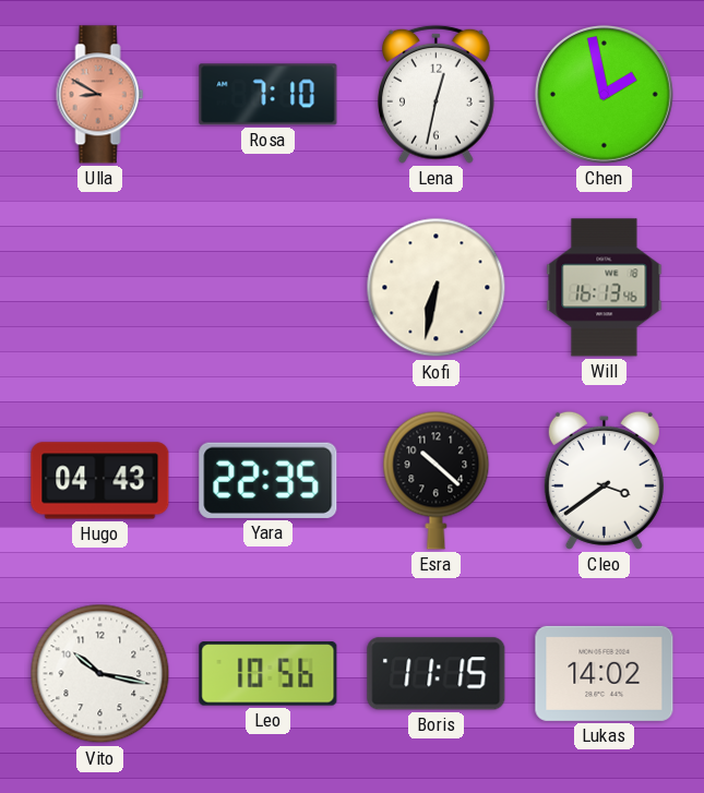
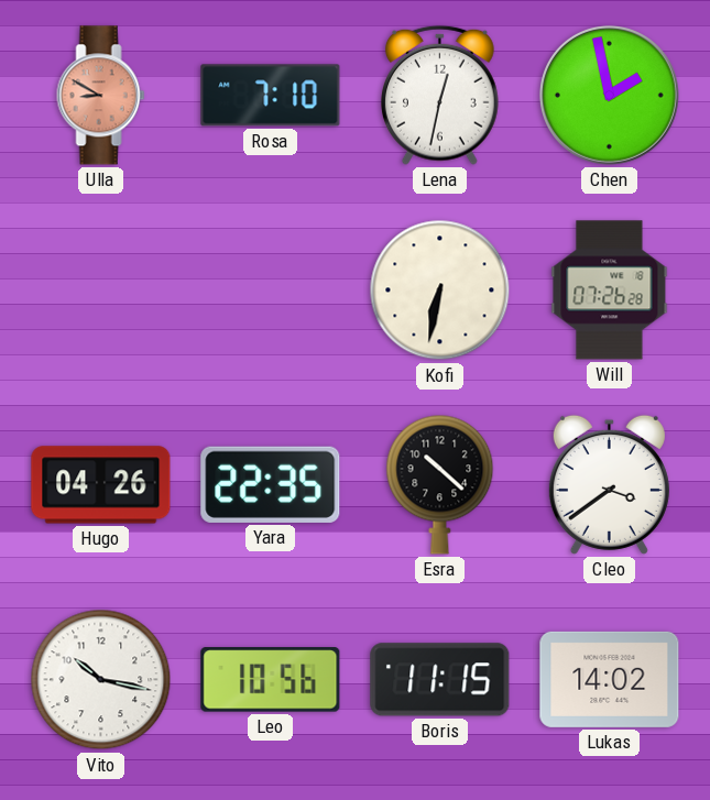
Will: 16:13 -> 07:26
Hugo: 04:43 -> 04:26
